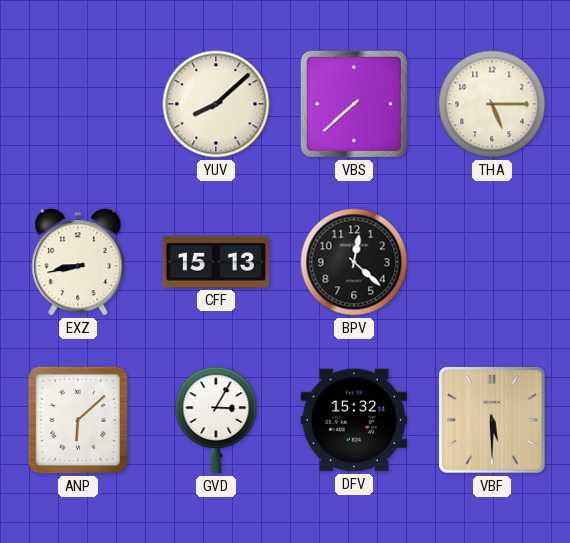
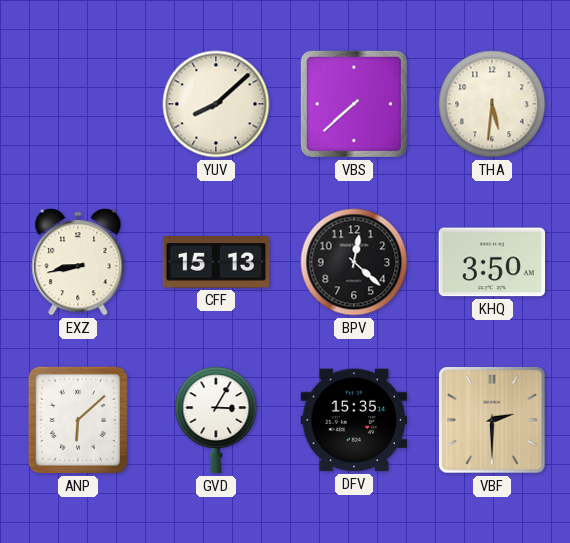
THA: 5:15 -> 5:31
KHQ: none -> 3:50
DFV: 15:32 -> 15:35
VBF: 5:30 -> 2:30
